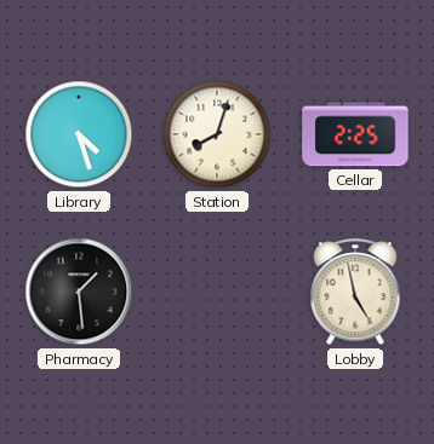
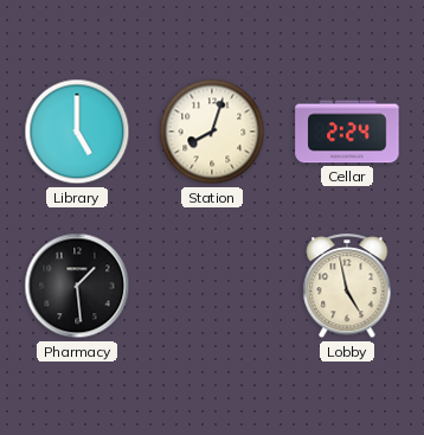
Library: 4:27 -> 5:00
Cellar: 2:25 -> 2:24
